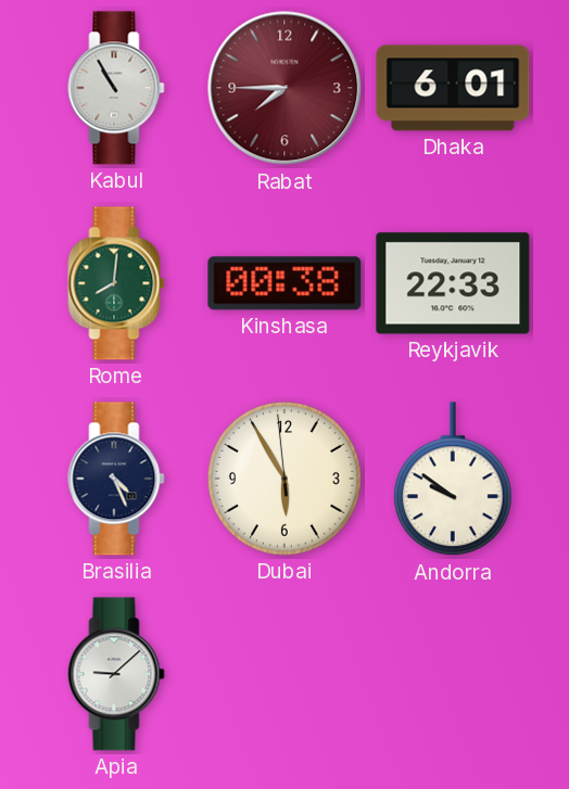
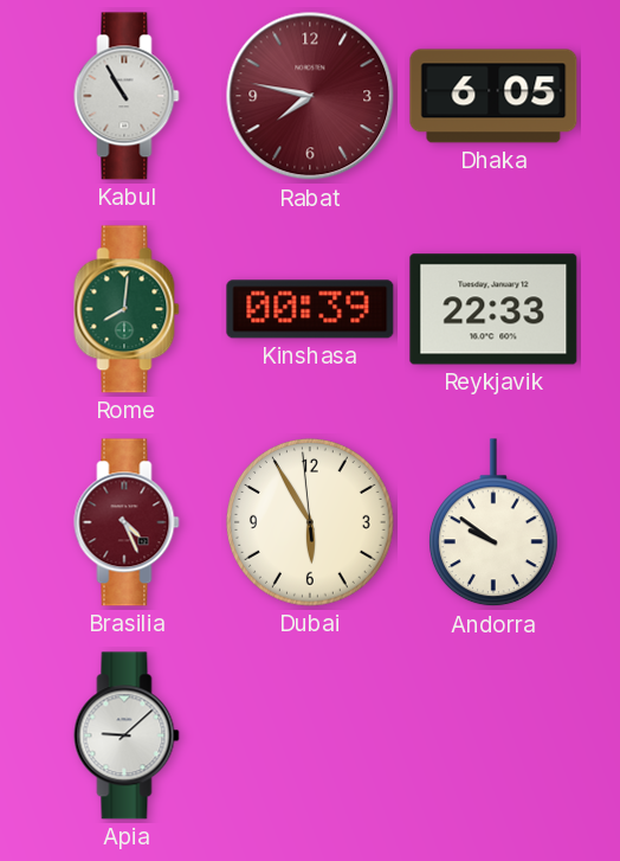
Rabat: 7:45 -> 7:47
Dhaka: 6:01 -> 6:05
Kinshasa: 00:38 -> 00:39
Brasilia dial: navy -> burgundy
